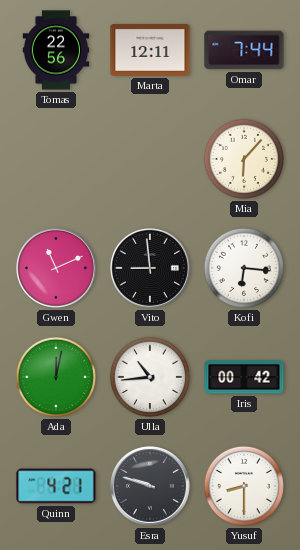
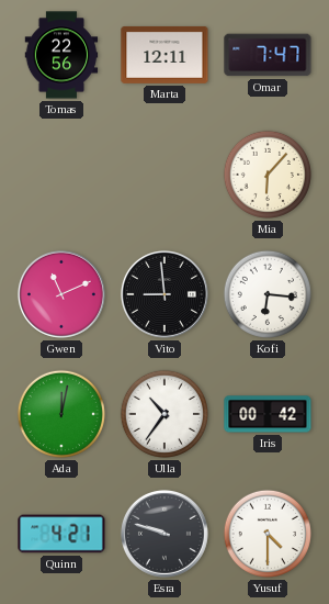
Omar: 7:44 -> 7:47
Ulla: 10:44 -> 10:36
Yusuf: 8:30 -> 4:30
